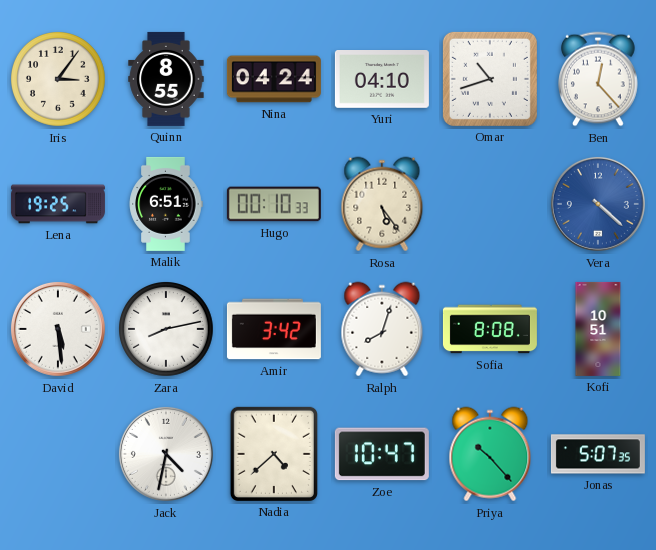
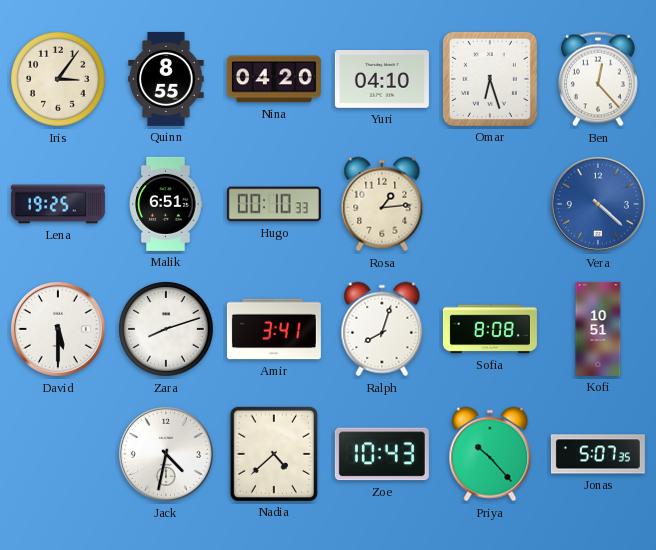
Nina: 04:24 -> 04:20
Omar: 10:42 -> 6:27
Rosa: 5:24 -> 1:14
David: 5:29 -> 5:30
Zara: 8:13 -> 8:12
Amir: 3:42 -> 3:41
Zoe: 10:47 -> 10:43
